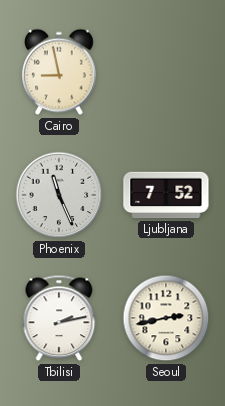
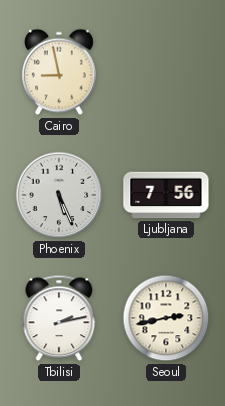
Phoenix: 11:26 -> 5:26
Ljubljana: 7:52 -> 7:56
